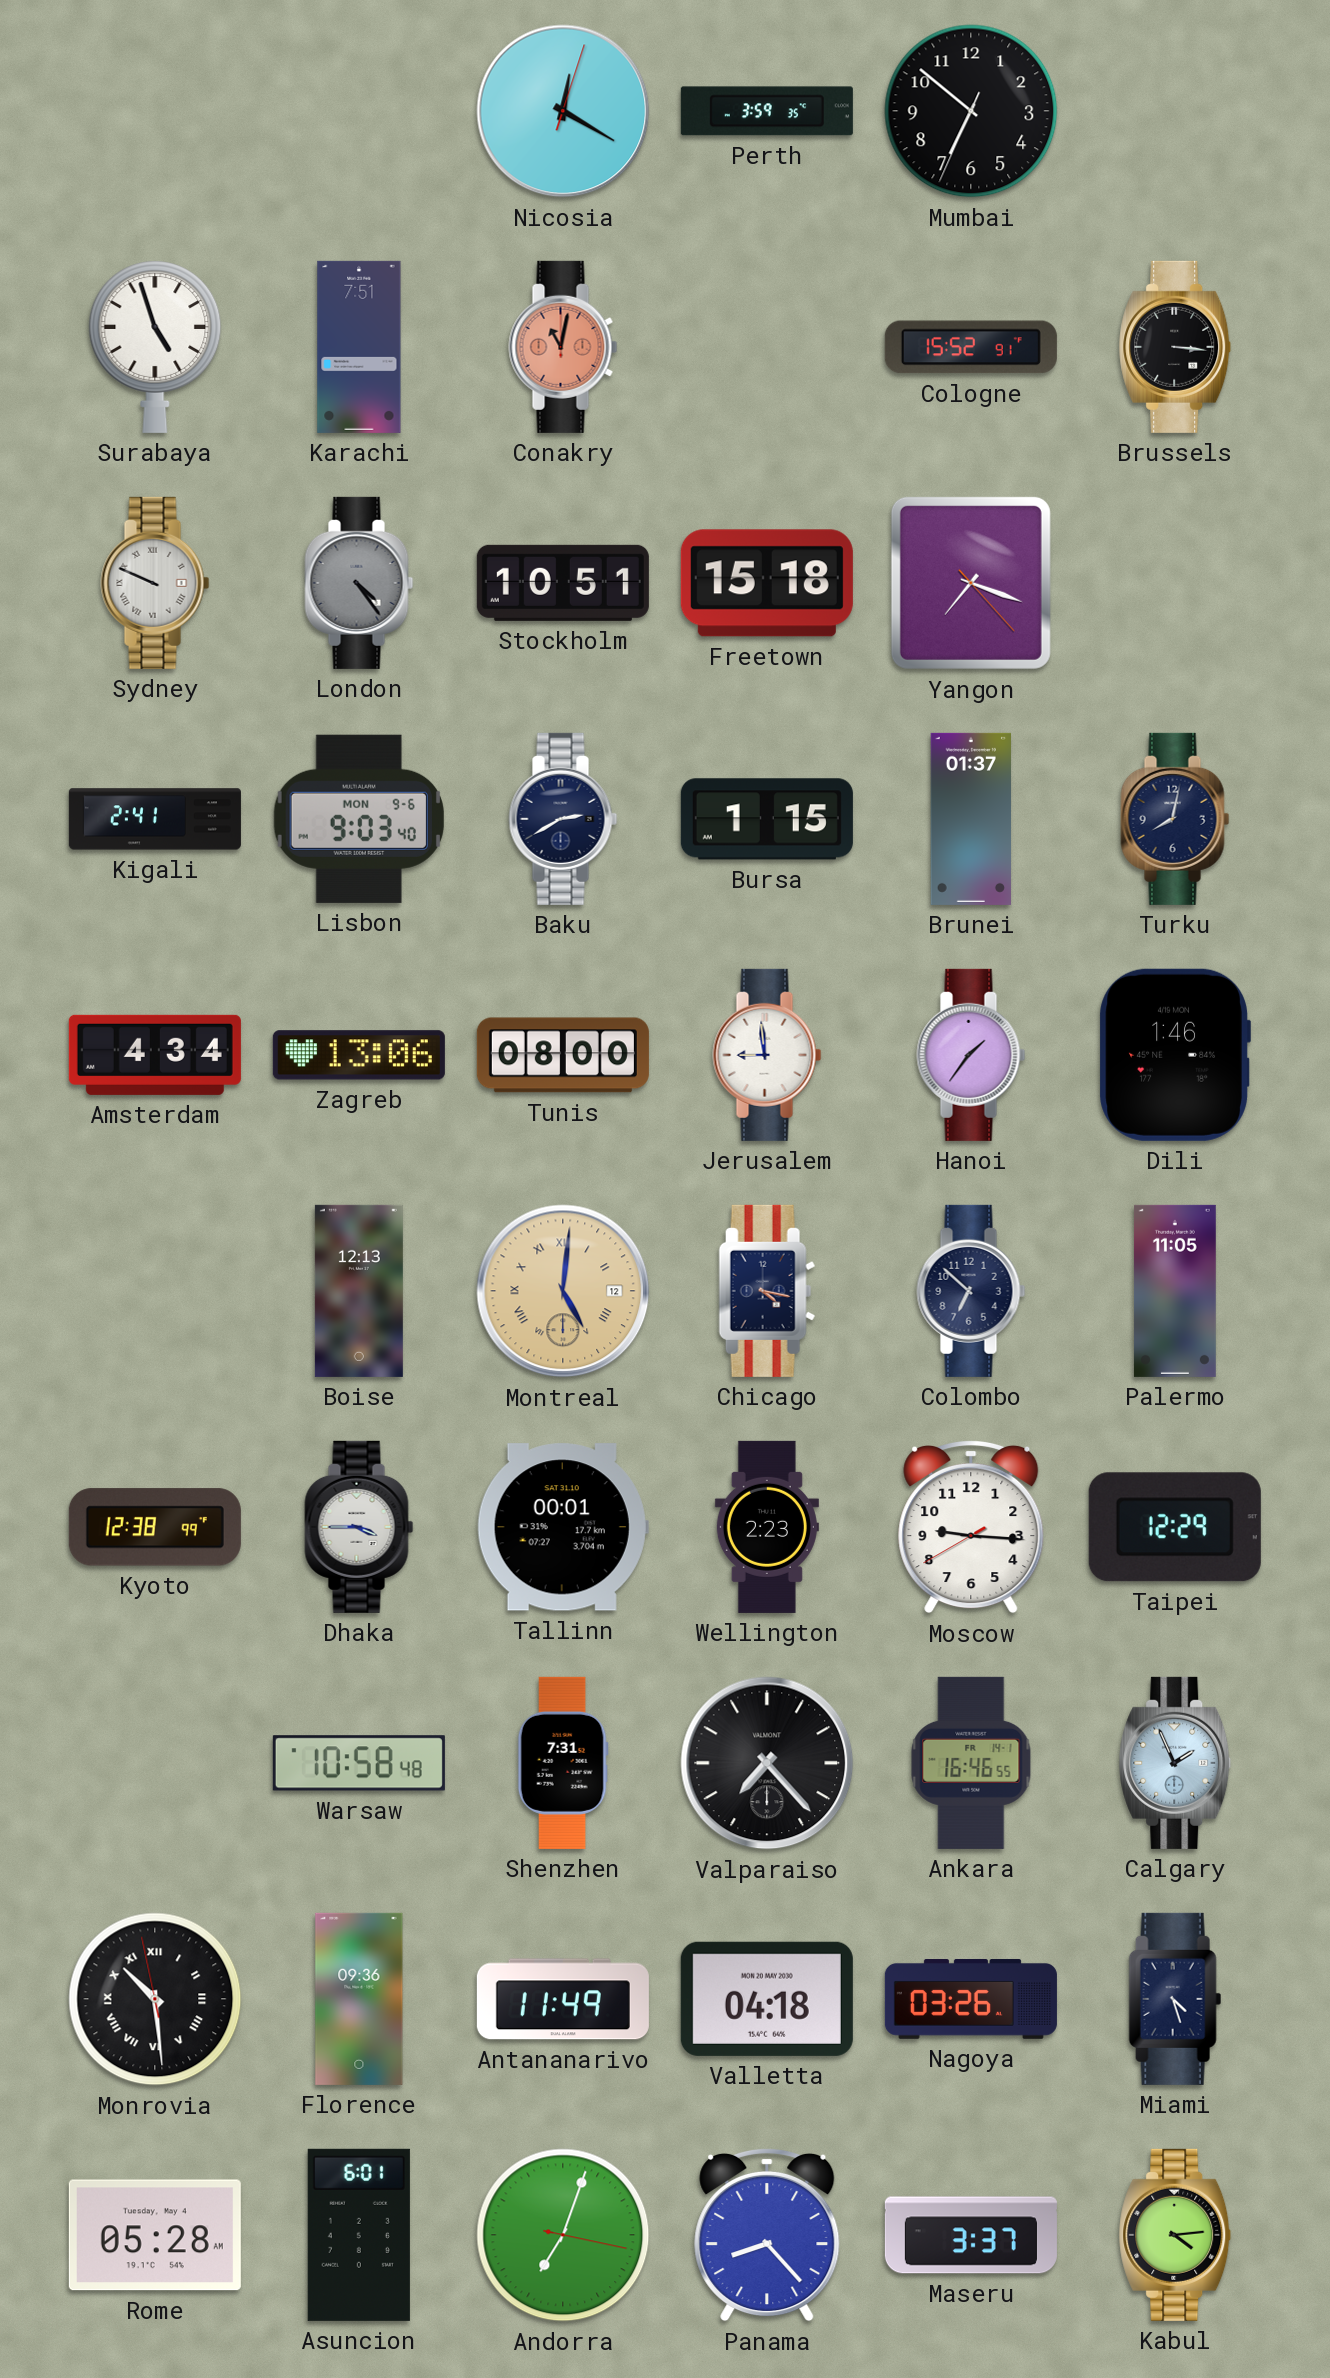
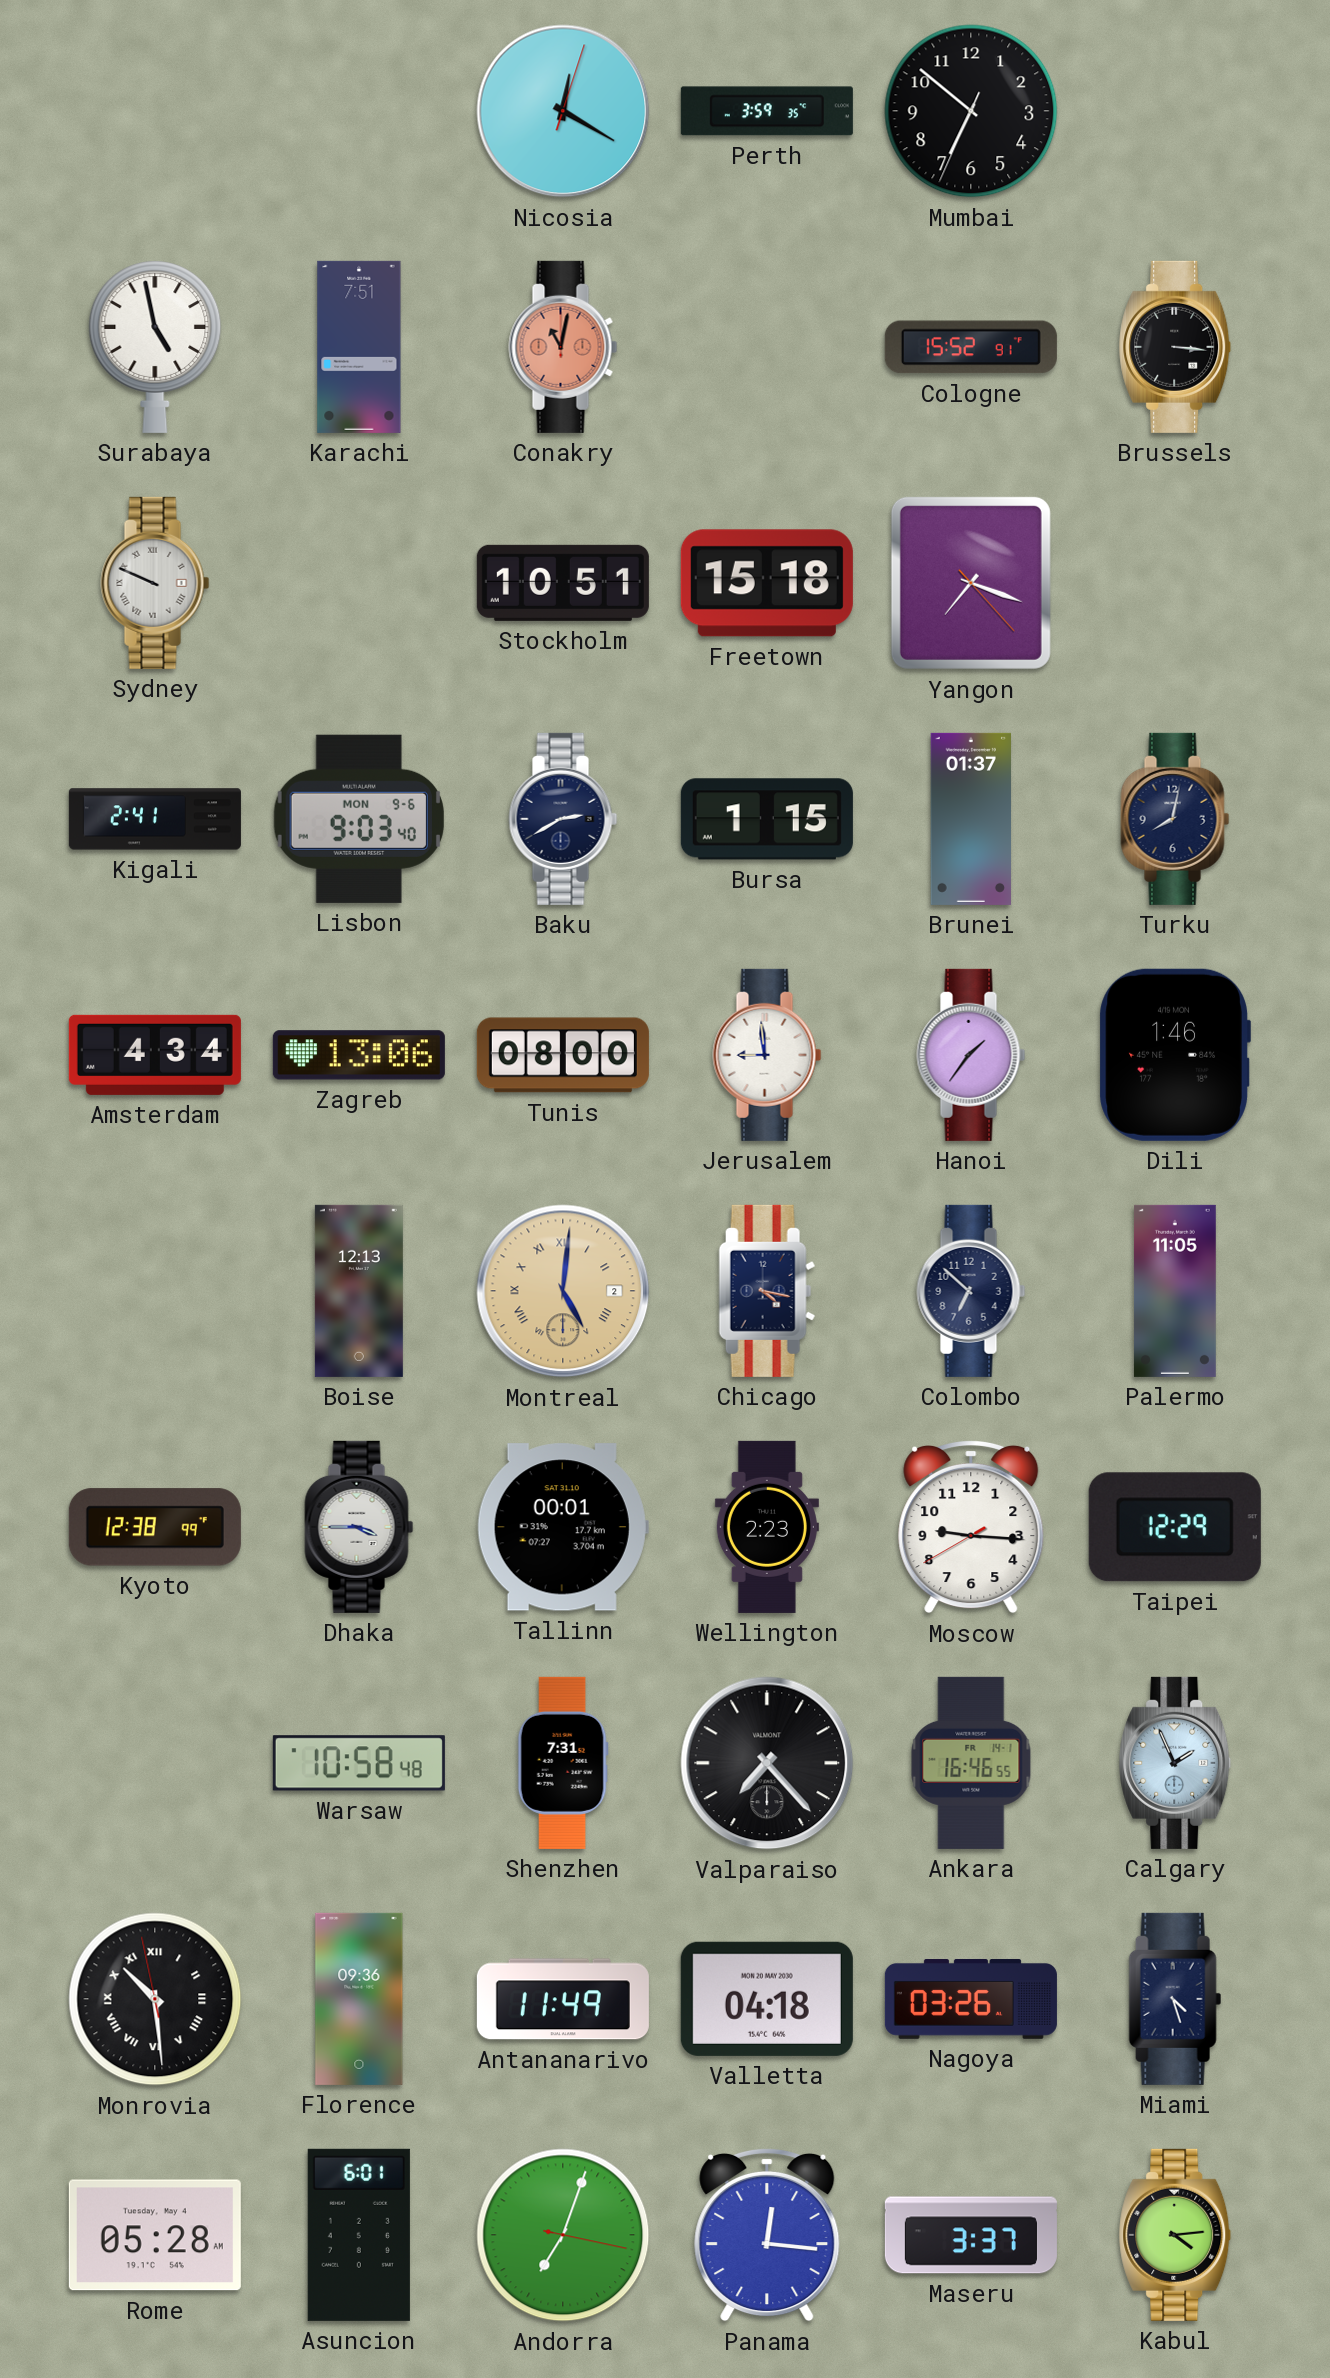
Surabaya: 4:57 -> 4:58
London: 4:24 -> none
Montreal date: 12 -> 2
Panama: 8:23 -> 12:16
